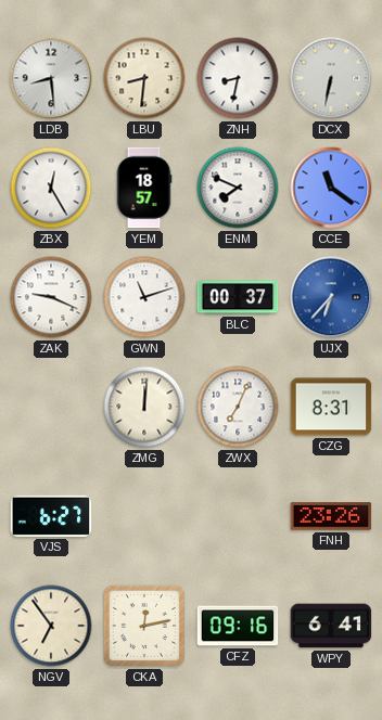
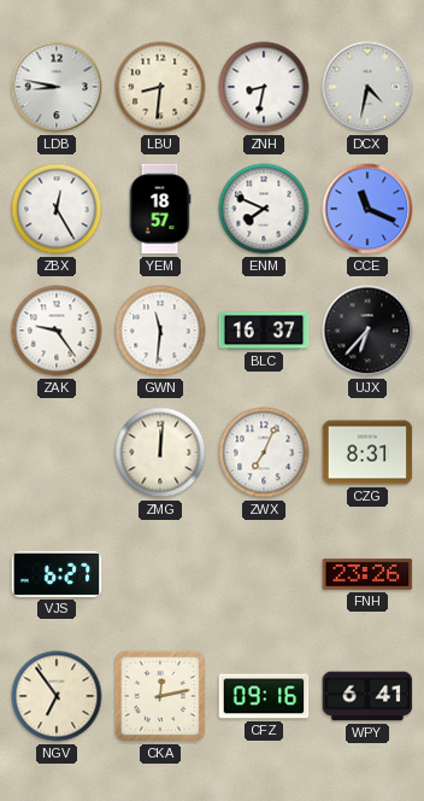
LDB: 8:29 -> 8:47
DCX: 6:32 -> 4:32
CCE: 11:21 -> 11:19
ZAK: 9:19 -> 9:24
GWN: 11:12 -> 11:31
BLC: 00:37 -> 16:37
UJX dial: blue -> black
